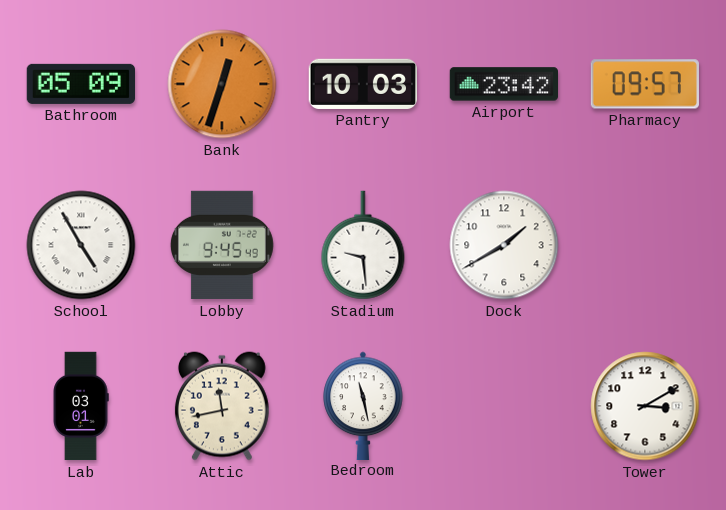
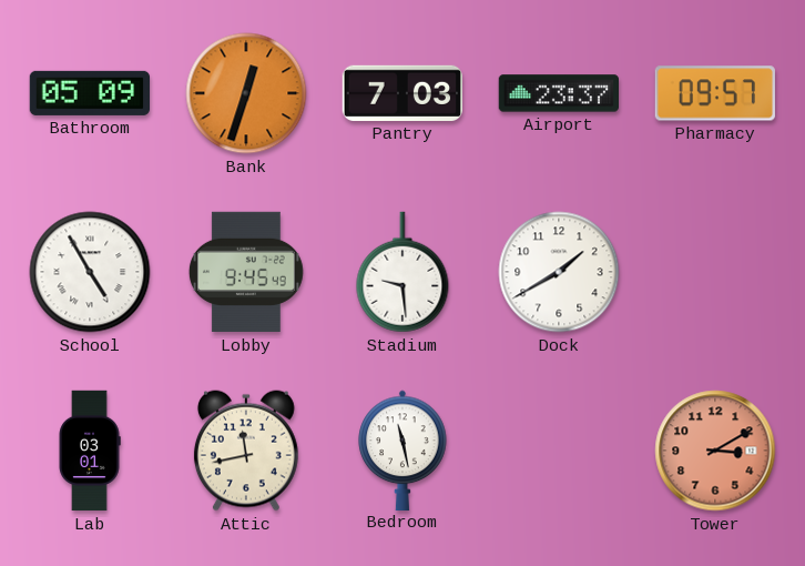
Pantry: 10:03 -> 7:03
Airport: 23:42 -> 23:37
Tower dial: white -> salmon
